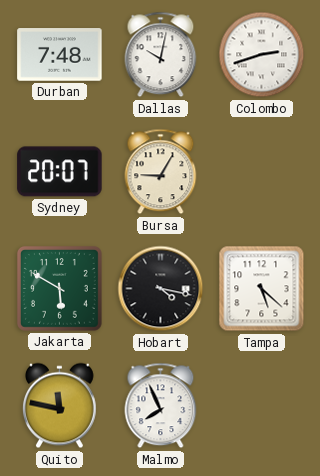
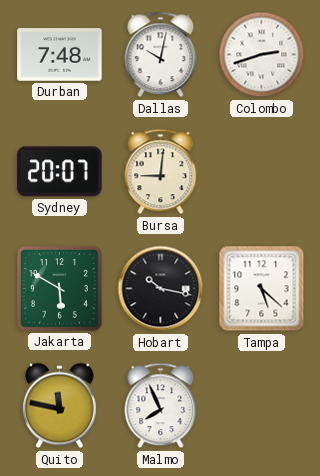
Bursa: 9:05 -> 9:01
Hobart: 4:17 -> 10:17
